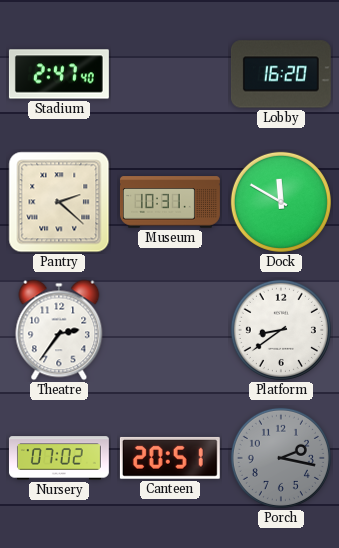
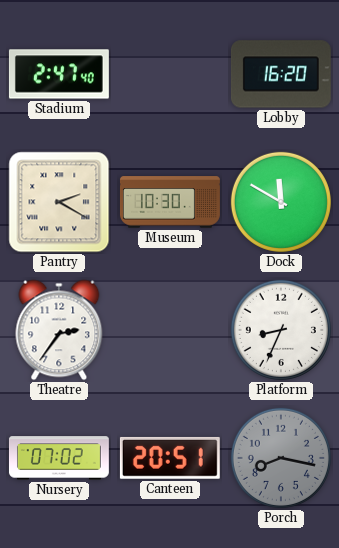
Pantry: 2:22 -> 2:20
Museum: 10:31 -> 10:30
Platform: 8:39 -> 8:34
Porch: 2:17 -> 8:17
